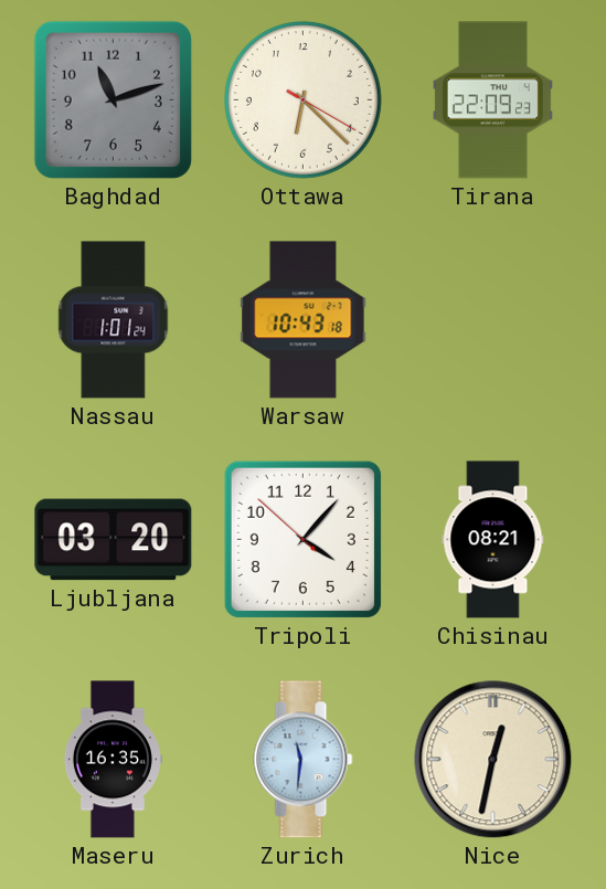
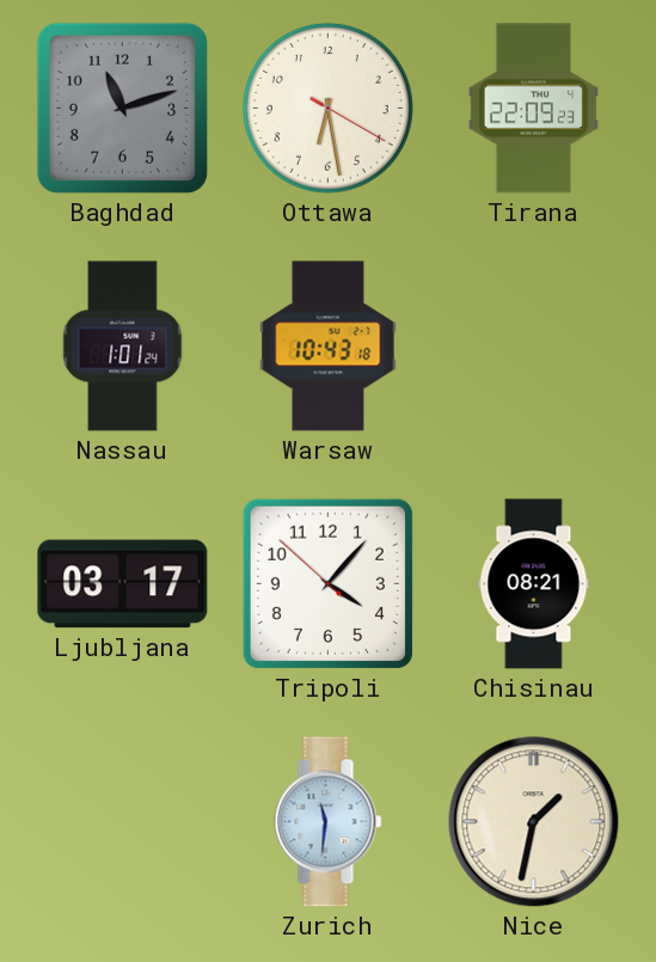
Ottawa: 6:22 -> 6:28
Ljubljana: 03:20 -> 03:17
Maseru: 16:35 -> none
Nice: 12:32 -> 1:32
